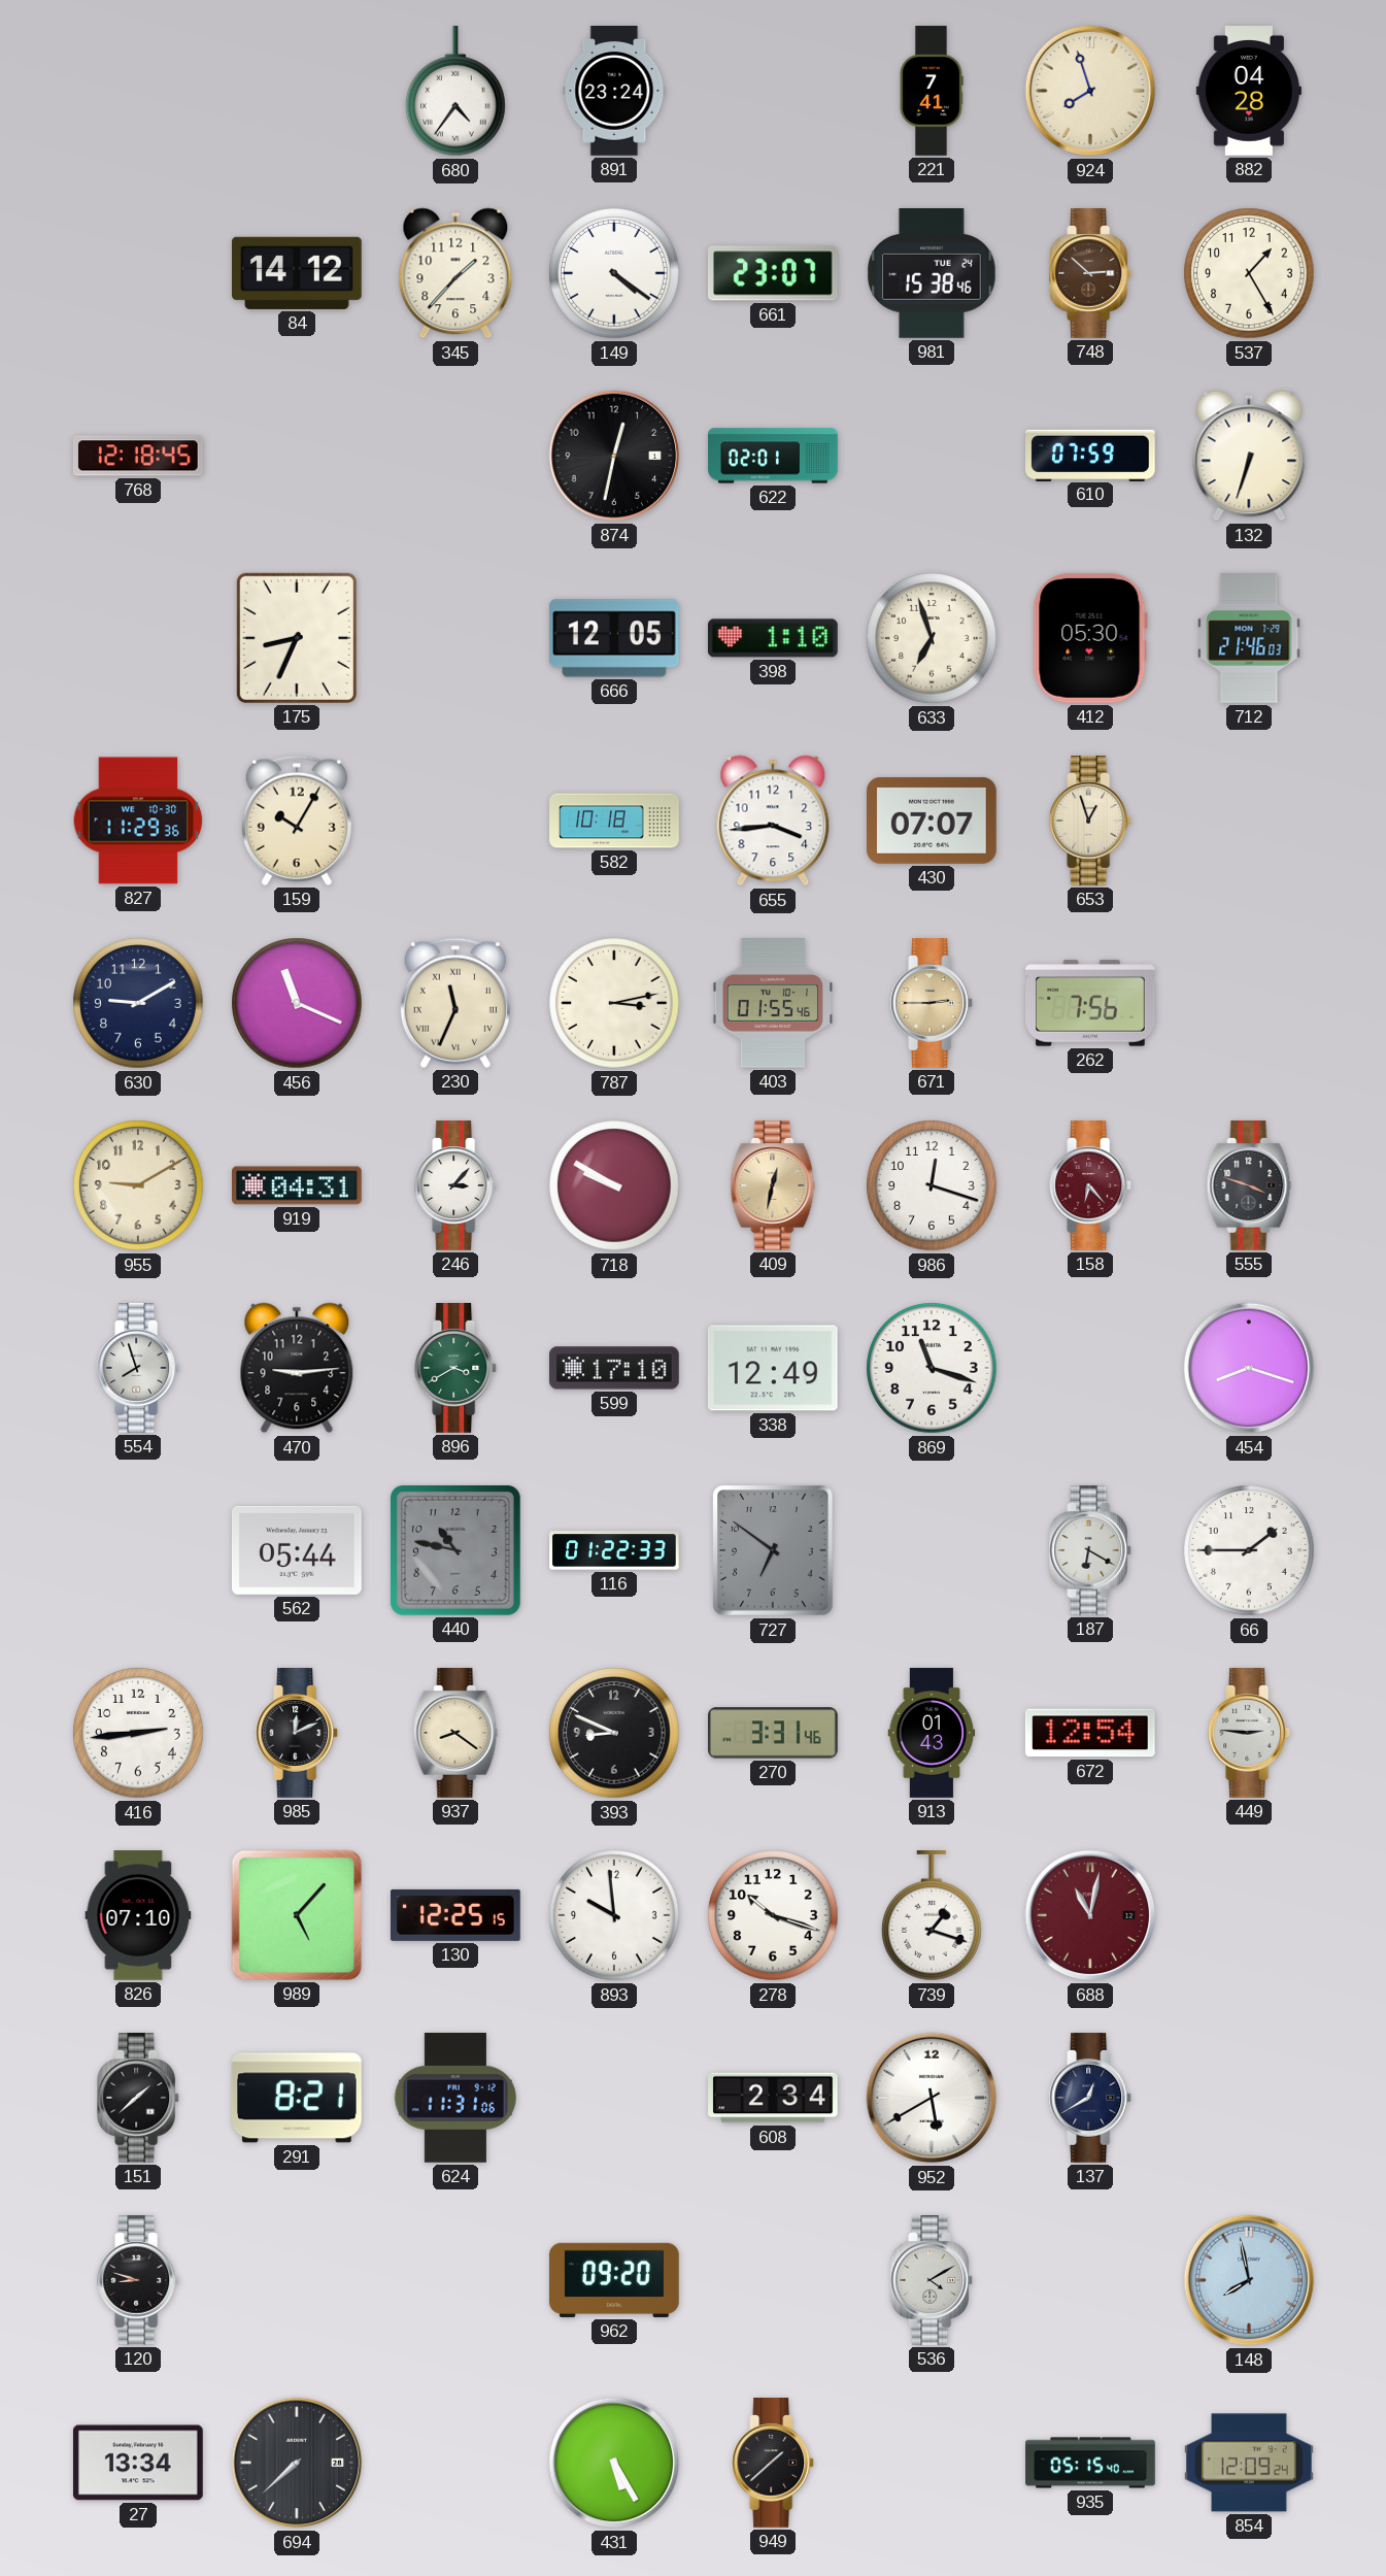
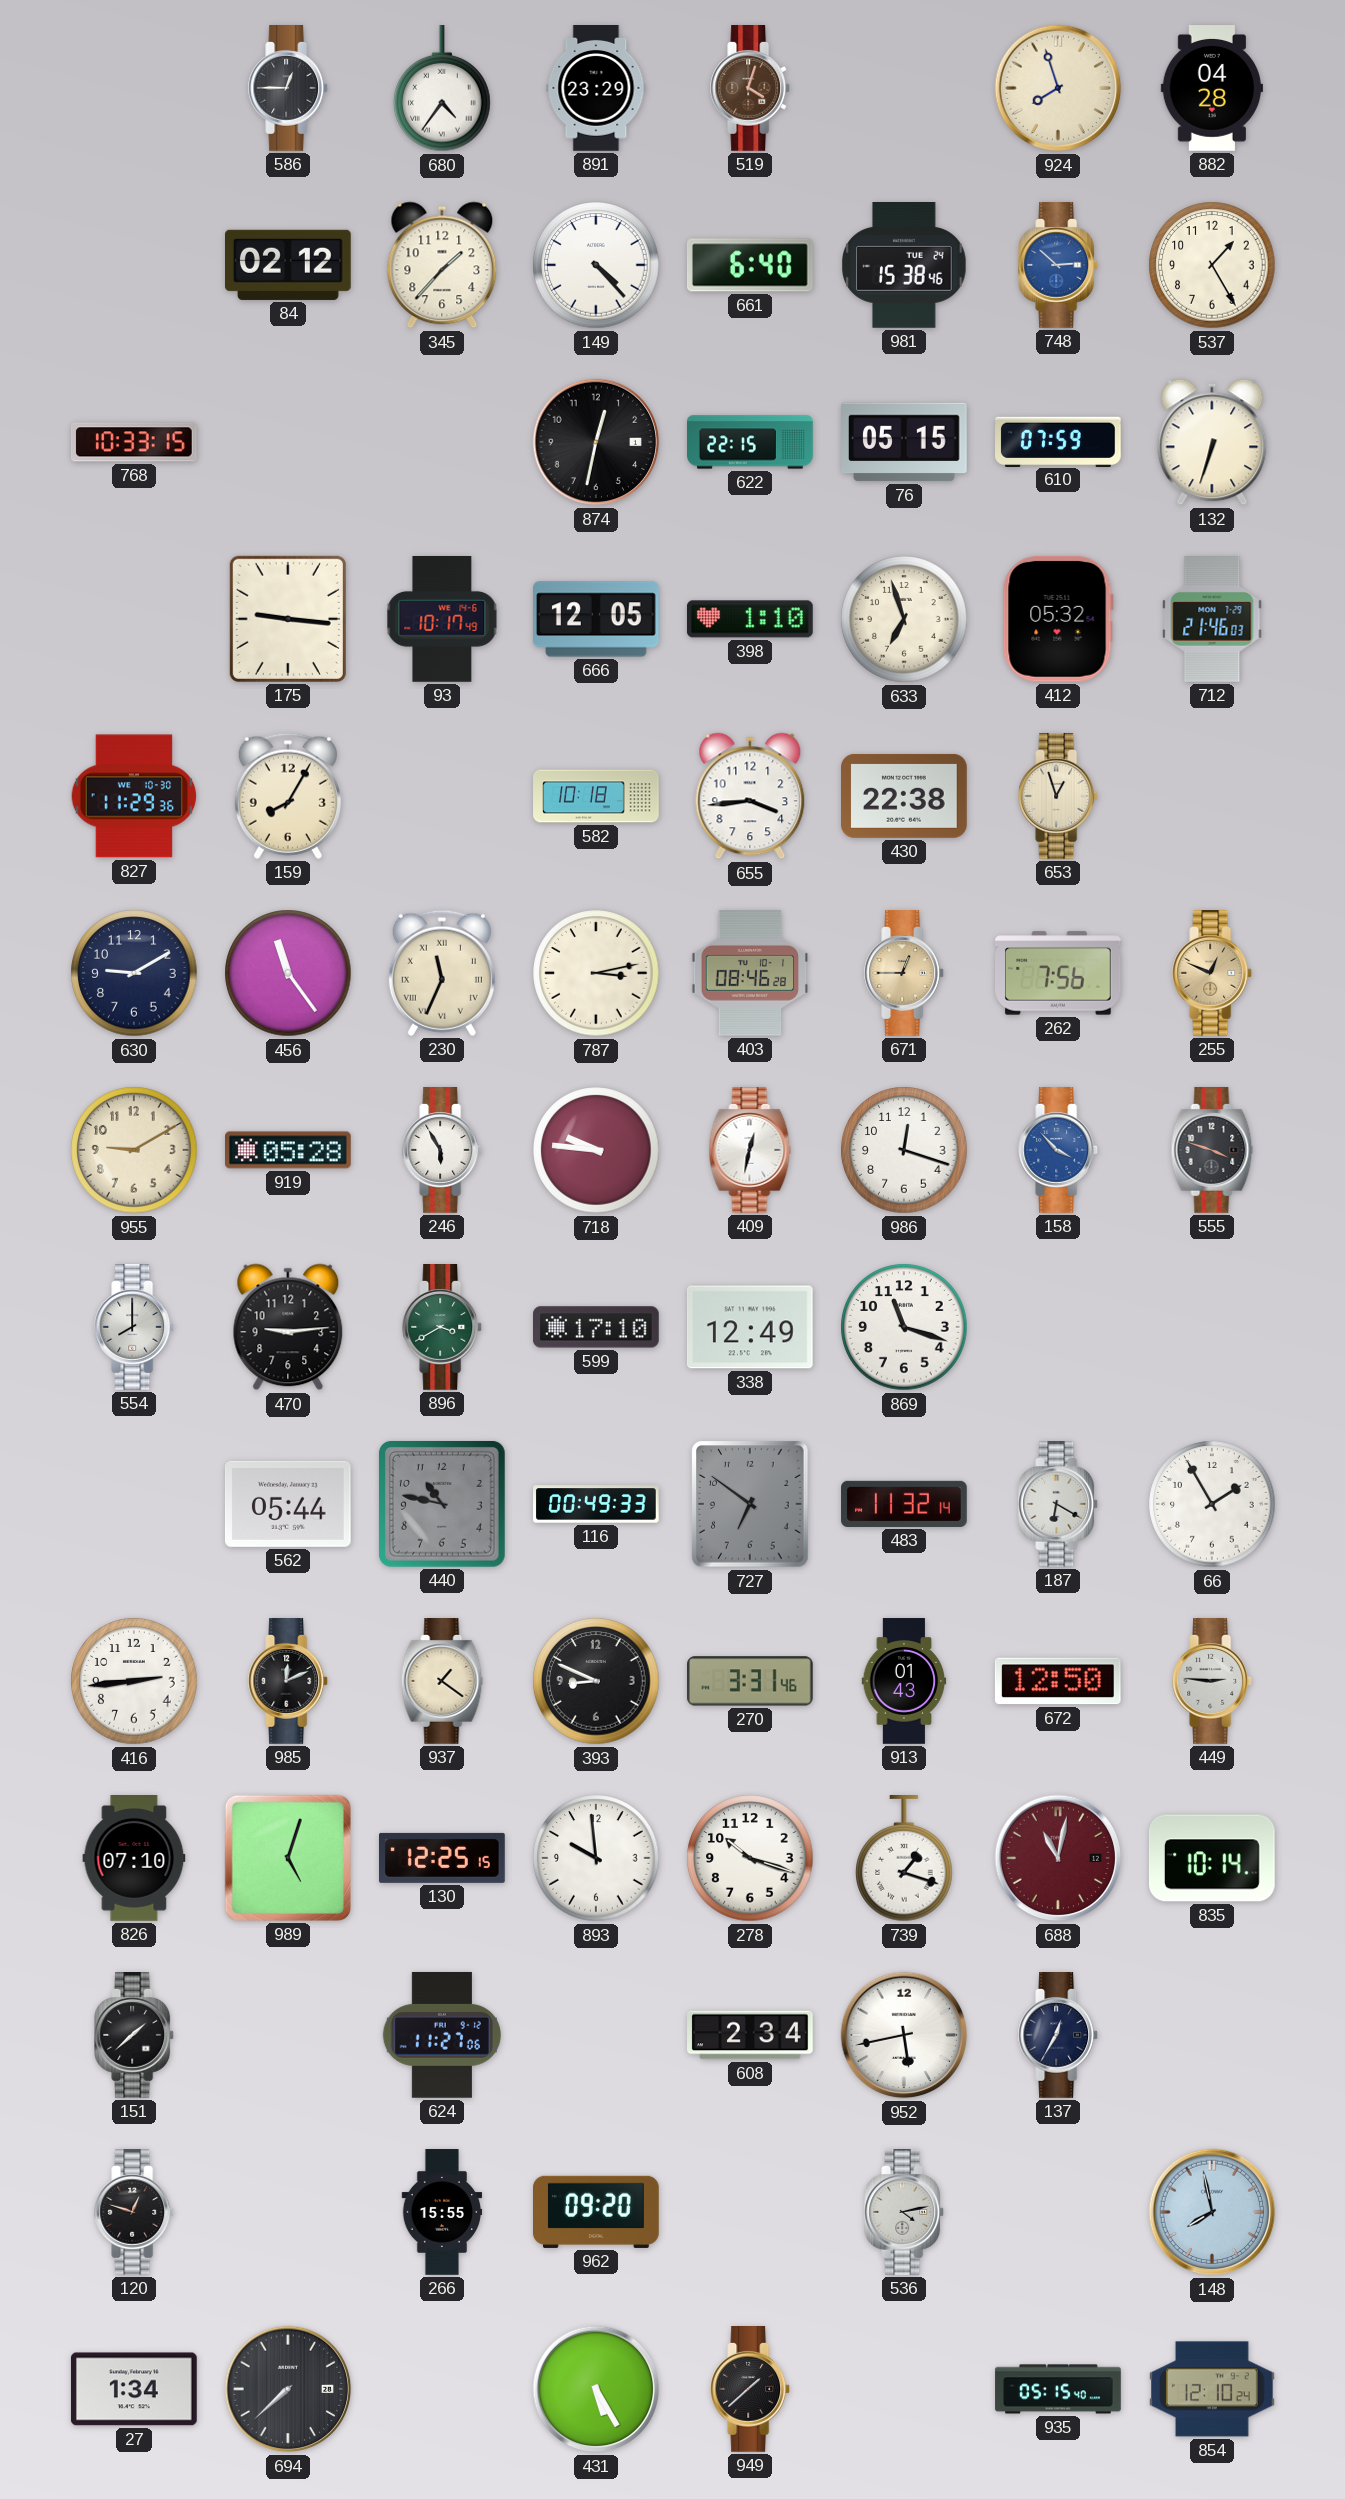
586: none -> 12:45
891: 23:24 -> 23:29
519: none -> 4:03
221: 7:41 -> none
84: 14:12 -> 02:12
149: 4:21 -> 4:23
661: 23:07 -> 6:40
748 dial: brown -> blue
768: 12:18 -> 10:33
622: 02:01 -> 22:15
76: none -> 05:15
175: 8:34 -> 9:16
93: none -> 10:17
412: 05:30 -> 05:32
159: 10:05 -> 8:05
430: 07:07 -> 22:38
456: 11:19 -> 11:24
403: 01:55 -> 08:46
671: 2:45 -> 12:45
255: none -> 12:49
919: 04:31 -> 05:28
246: 3:07 -> 5:55
718: 9:50 -> 9:46
409 dial: champagne -> white
158: 6:23 -> 3:53
158 dial: burgundy -> blue
554: 7:57 -> 8:00
454: 8:18 -> none
116: 01:22 -> 00:49
483: none -> 11:32
66: 1:45 -> 1:55
937: 8:21 -> 1:21
672: 12:54 -> 12:50
989: 5:07 -> 5:03
835: none -> 10:14
291: 8:21 -> none
624: 11:31 -> 11:27
952: 5:40 -> 5:43
137: 12:40 -> 12:35
120: 8:48 -> 12:48
266: none -> 15:55
536: 4:10 -> 4:13
27: 13:34 -> 1:34
854: 12:09 -> 12:10
